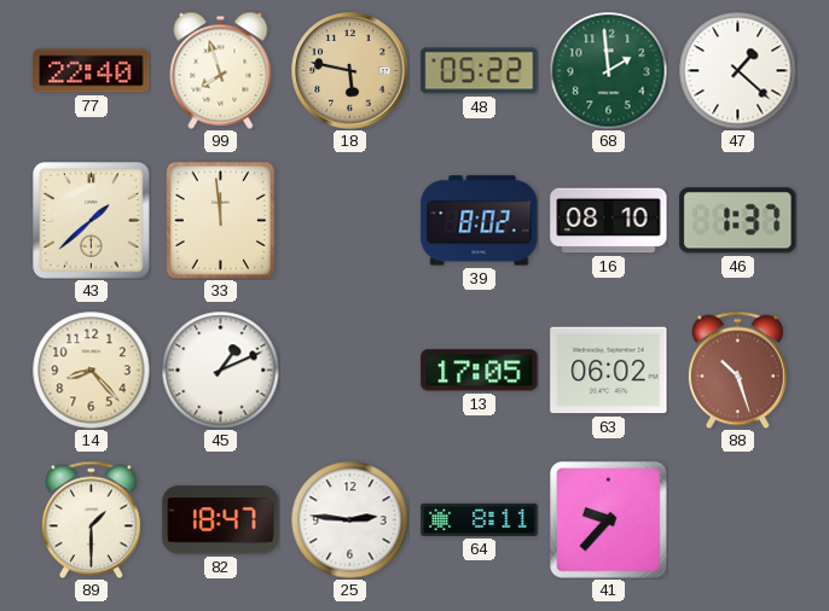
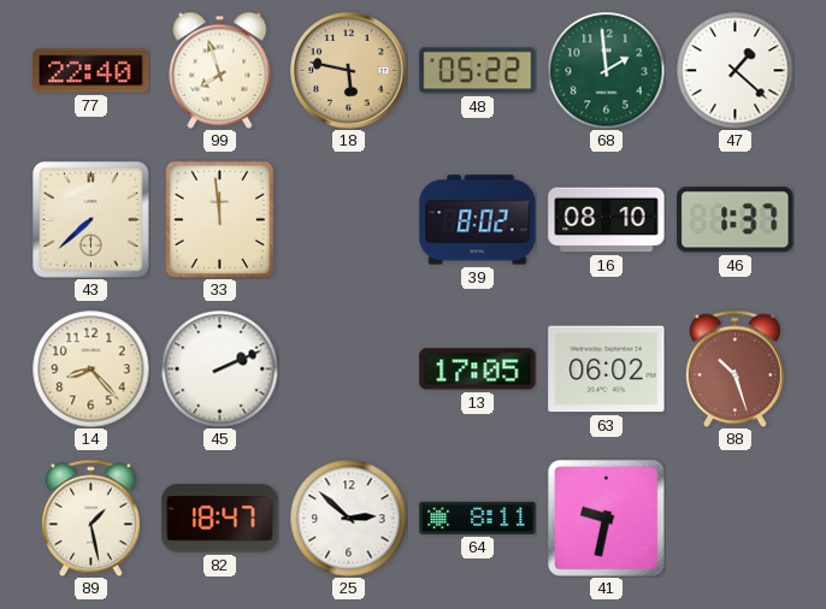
43: 1:38 -> 7:38
45: 1:11 -> 2:11
89: 1:30 -> 1:28
25: 2:46 -> 2:52
41: 9:37 -> 9:32
